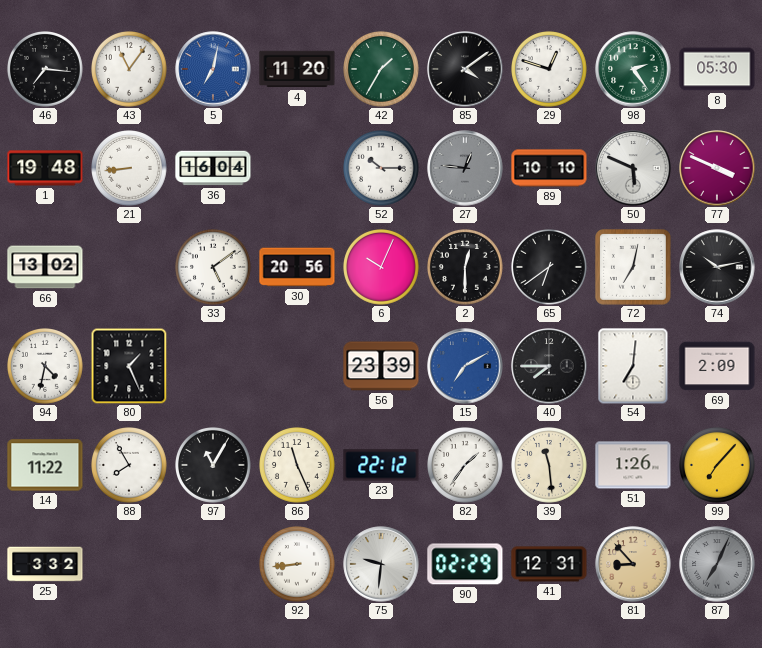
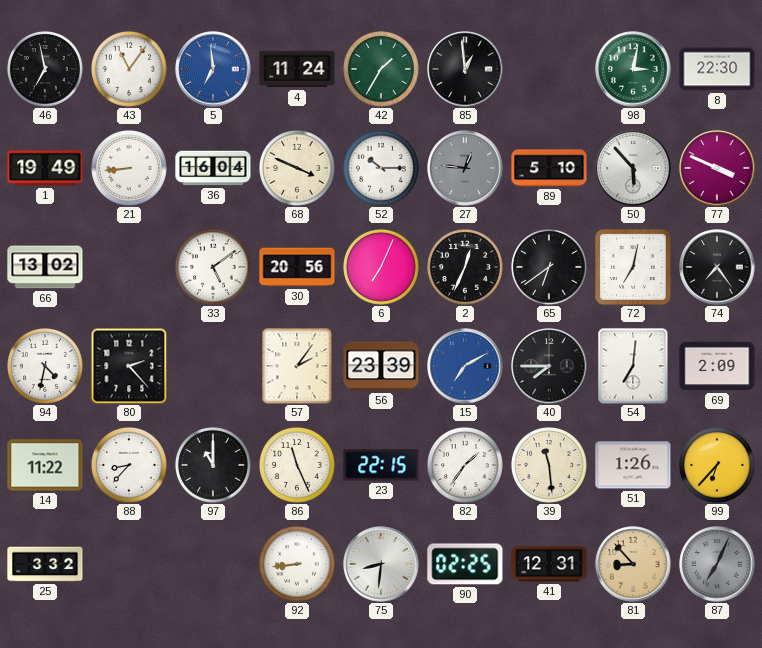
46: 7:16 -> 6:58
5: 7:02 -> 6:59
4: 11:20 -> 11:24
85: 4:09 -> 12:59
29: 12:48 -> none
98: 2:24 -> 3:02
8: 05:30 -> 22:30
1: 19:48 -> 19:49
68: none -> 3:49
89: 10:10 -> 5:10
50: 5:49 -> 5:53
6: 10:04 -> 7:04
2: 12:30 -> 12:34
74: 10:13 -> 7:24
80: 1:26 -> 2:23
57: none -> 2:06
88: 7:55 -> 8:37
97: 11:05 -> 11:00
23: 22:12 -> 22:15
99: 7:07 -> 6:37
75: 9:31 -> 8:31
90: 02:29 -> 02:25
